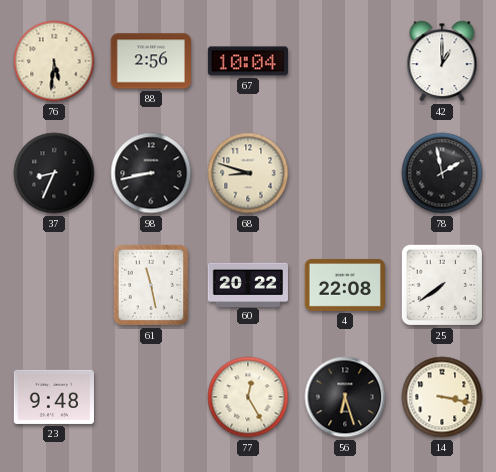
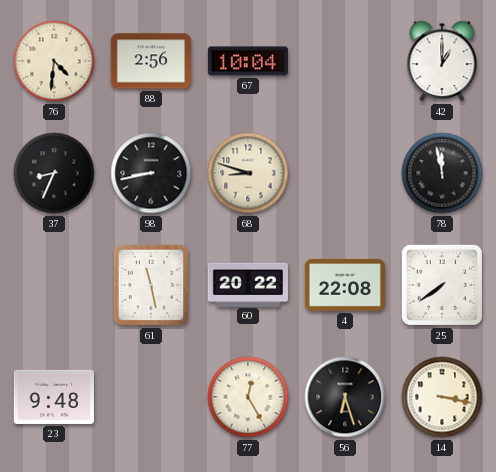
76: 5:31 -> 4:31
78: 1:58 -> 11:58
